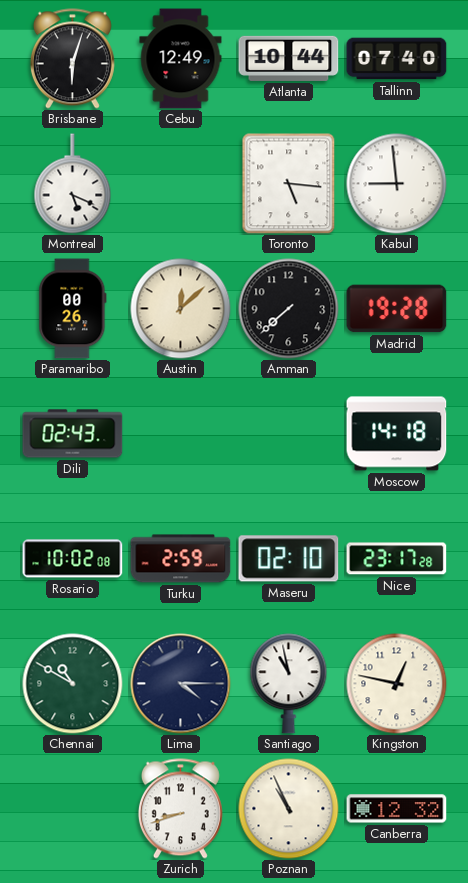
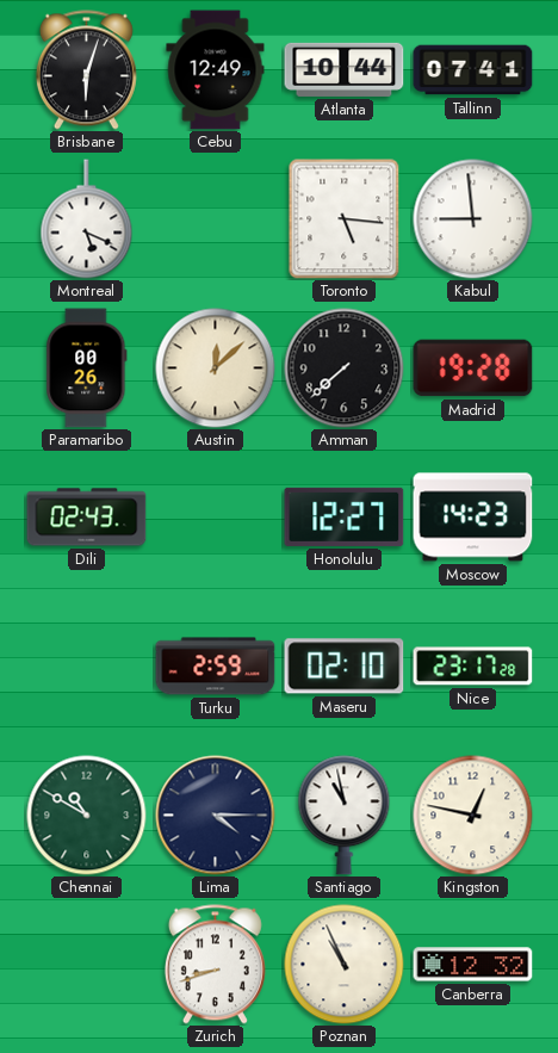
Tallinn: 07:40 -> 07:41
Honolulu: none -> 12:27
Moscow: 14:18 -> 14:23
Rosario: 10:02 -> none
